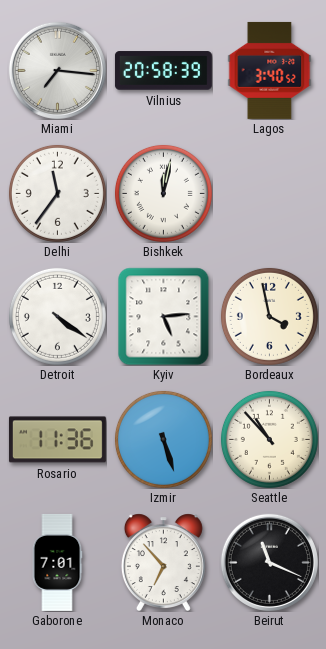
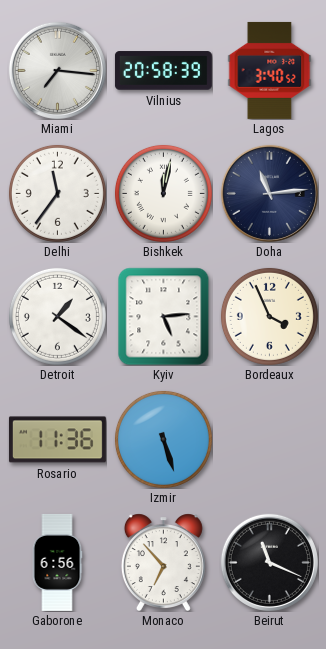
Doha: none -> 11:14
Detroit: 4:21 -> 1:21
Bordeaux: 3:58 -> 3:56
Seattle: 10:53 -> none
Gaborone: 7:01 -> 6:56
